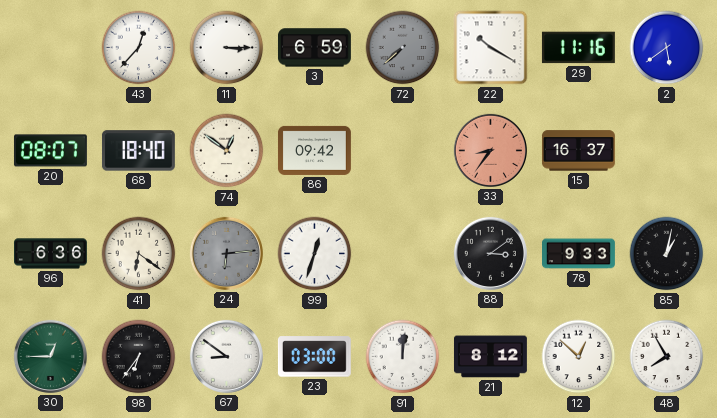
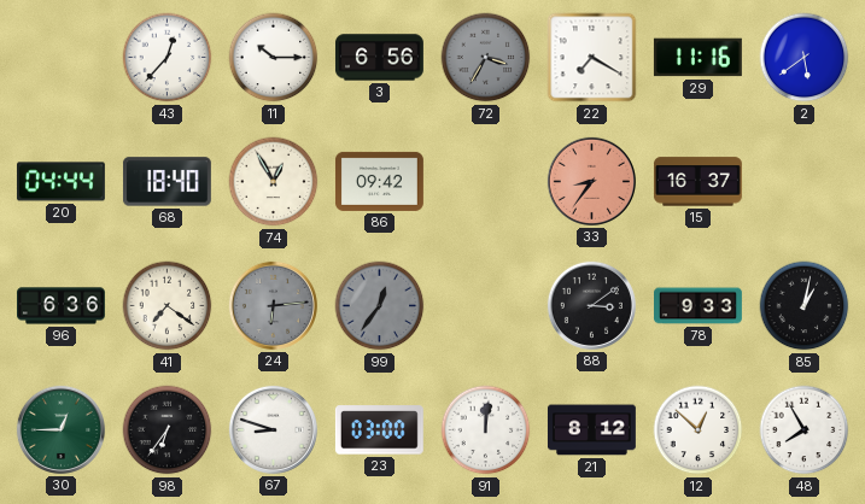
11: 3:15 -> 10:15
3: 6:59 -> 6:56
72: 7:38 -> 3:35
22: 10:20 -> 7:20
20: 08:07 -> 04:44
74: 12:51 -> 12:55
41: 6:21 -> 7:21
99: 12:33 -> 12:36
99 dial: white -> grey
67: 8:51 -> 8:48
